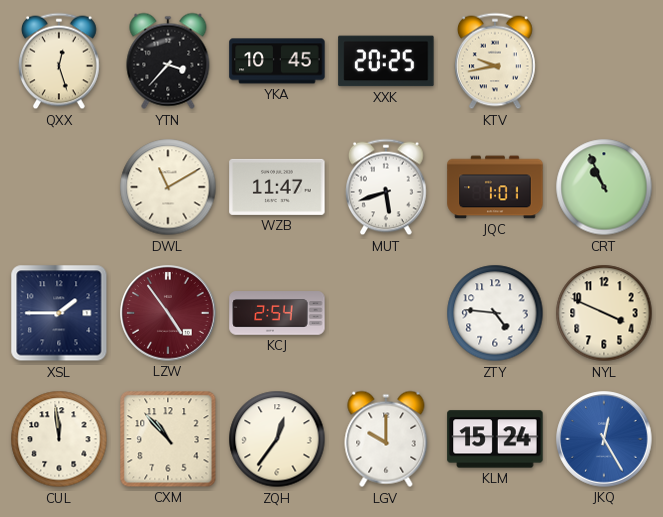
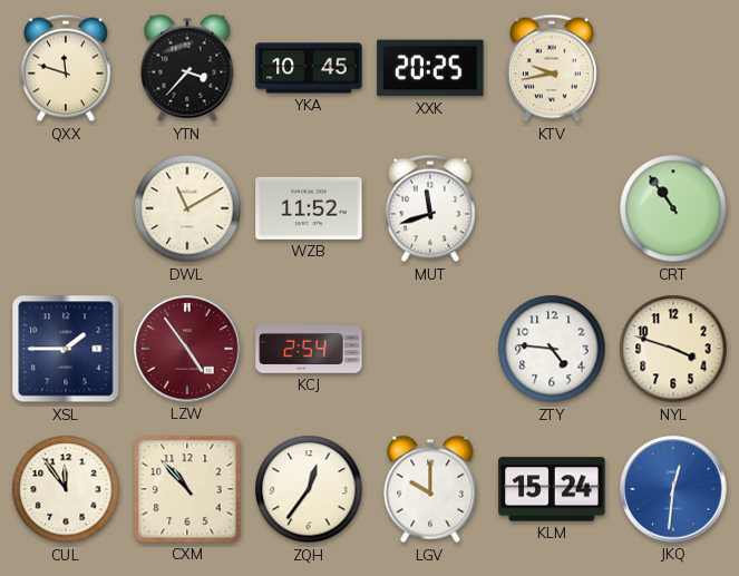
QXX: 12:27 -> 11:48
WZB: 11:47 -> 11:52
MUT: 5:42 -> 11:42
JQC: 1:01 -> none
CRT: 10:56 -> 10:54
NYL: 3:49 -> 3:48
CUL: 11:59 -> 11:54
JKQ: 12:25 -> 12:31
